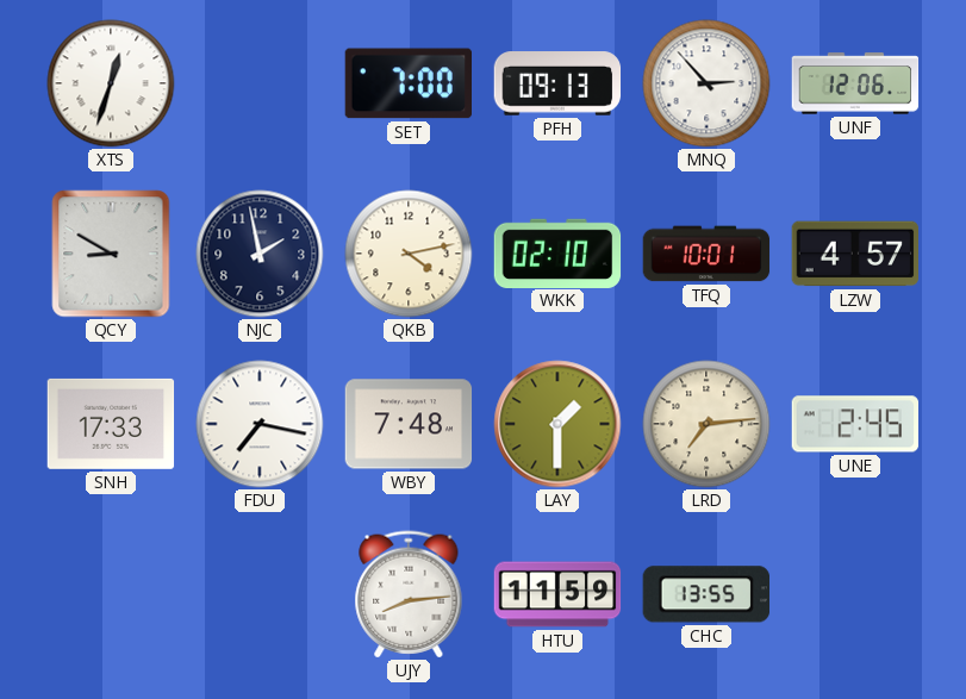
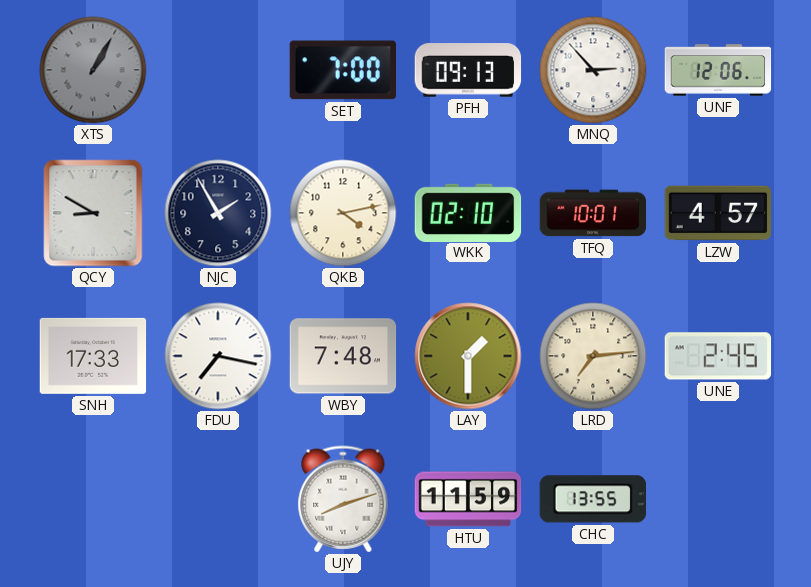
XTS: 12:33 -> 1:05
XTS dial: white -> grey
NJC: 1:58 -> 1:55
UJY: 8:14 -> 8:12
